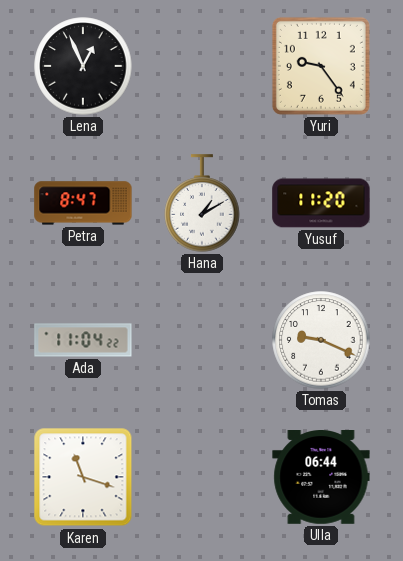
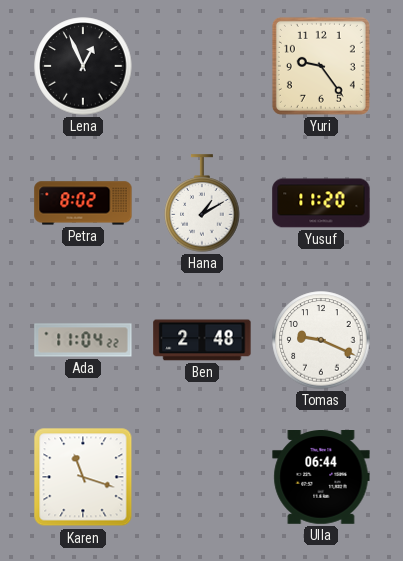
Petra: 8:47 -> 8:02
Ben: none -> 2:48
